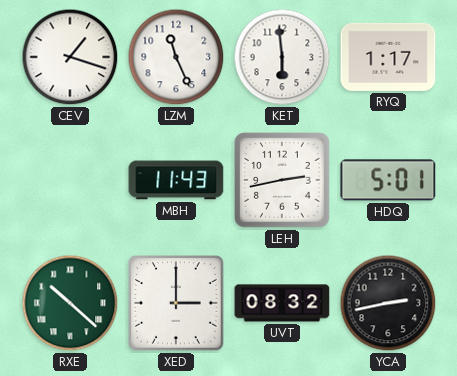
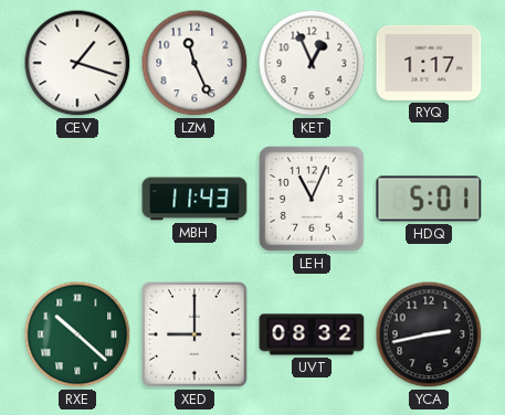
KET: 5:59 -> 12:56
LEH: 2:43 -> 11:04
XED: 3:00 -> 9:00
